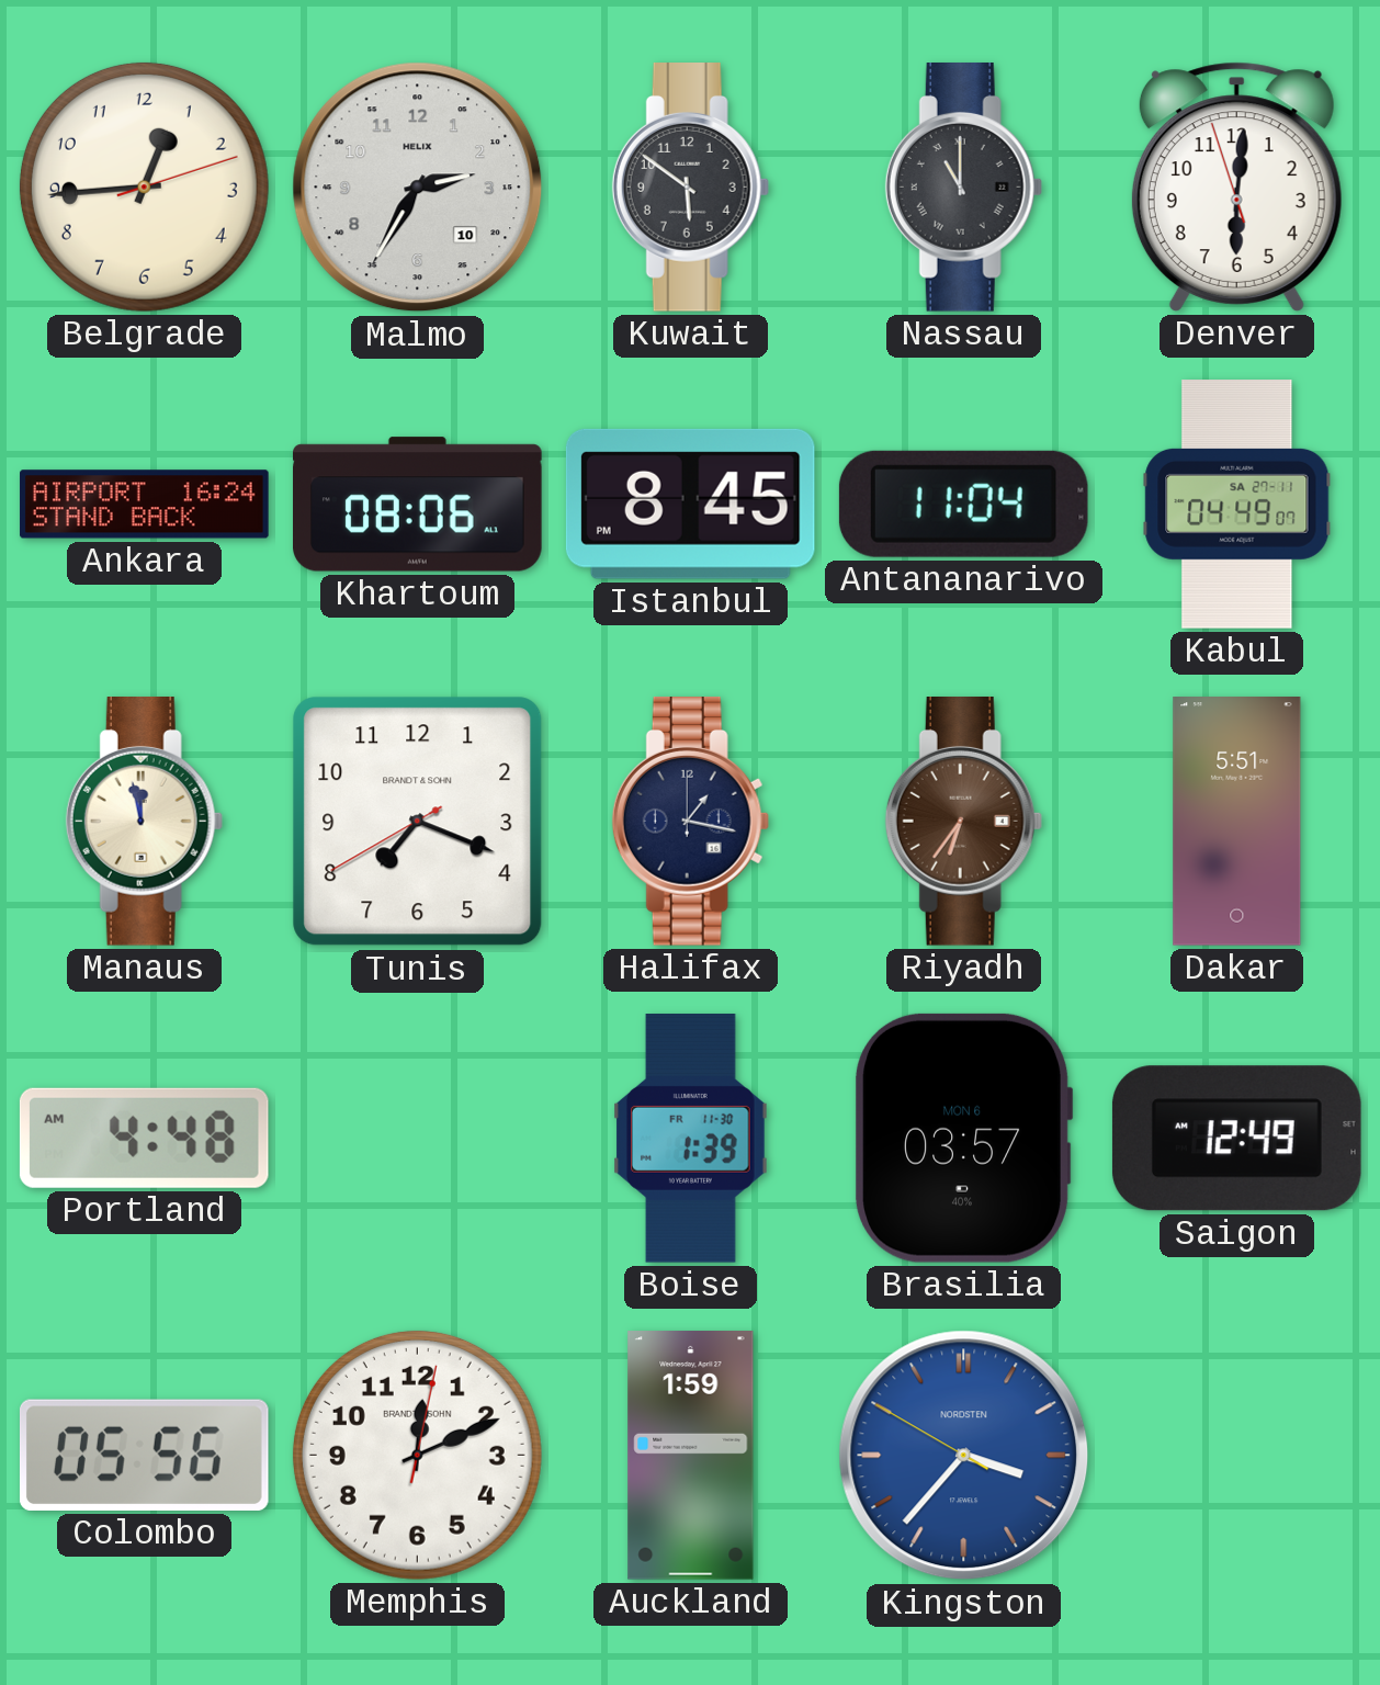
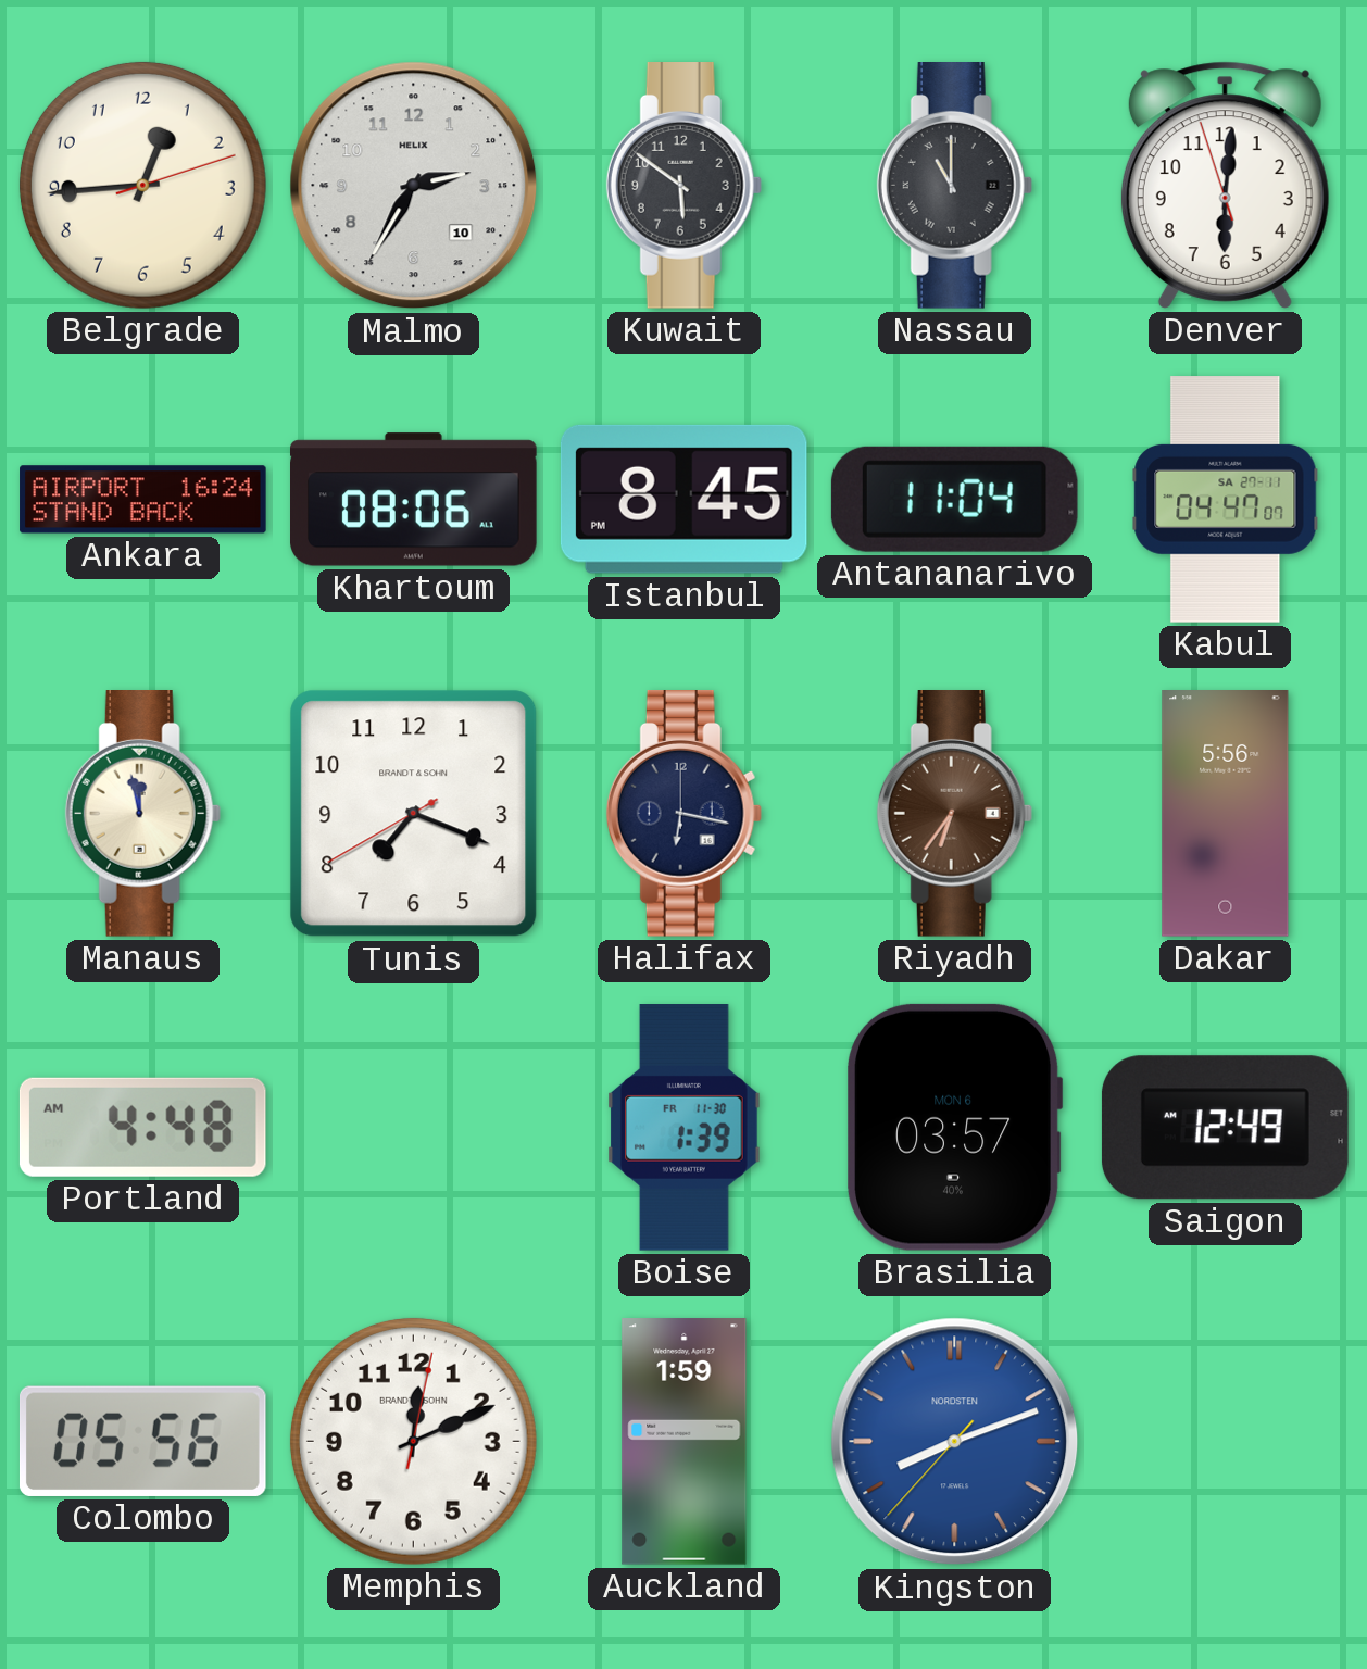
Kabul: 04:49 -> 04:47
Halifax: 1:17 -> 6:17
Dakar: 5:51 -> 5:56
Kingston: 3:36 -> 8:11
